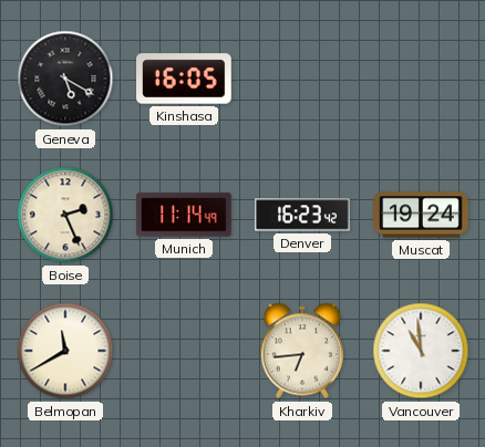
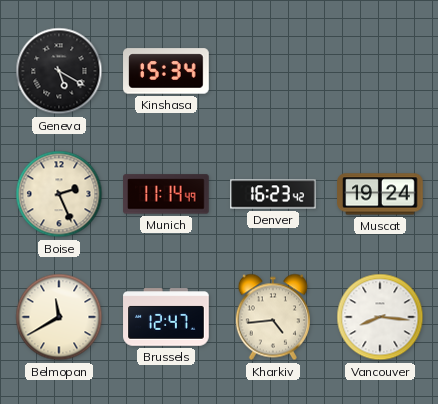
Kinshasa: 16:05 -> 15:34
Brussels: none -> 12:47
Kharkiv: 6:44 -> 4:44
Vancouver: 10:59 -> 8:16
